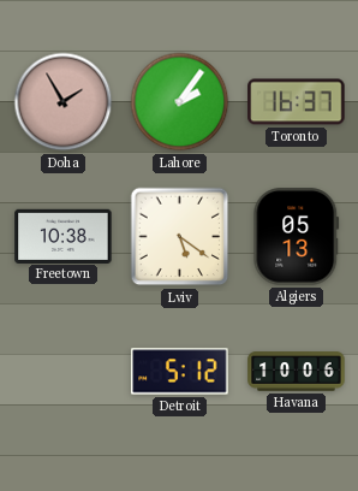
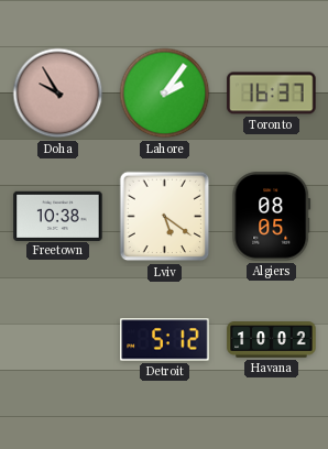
Doha: 1:55 -> 9:55
Algiers: 05:13 -> 08:05
Havana: 10:06 -> 10:02
